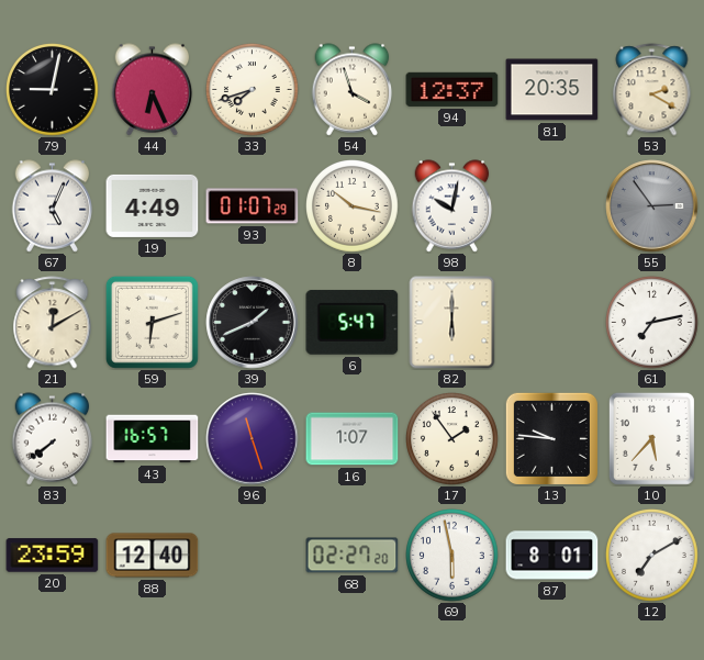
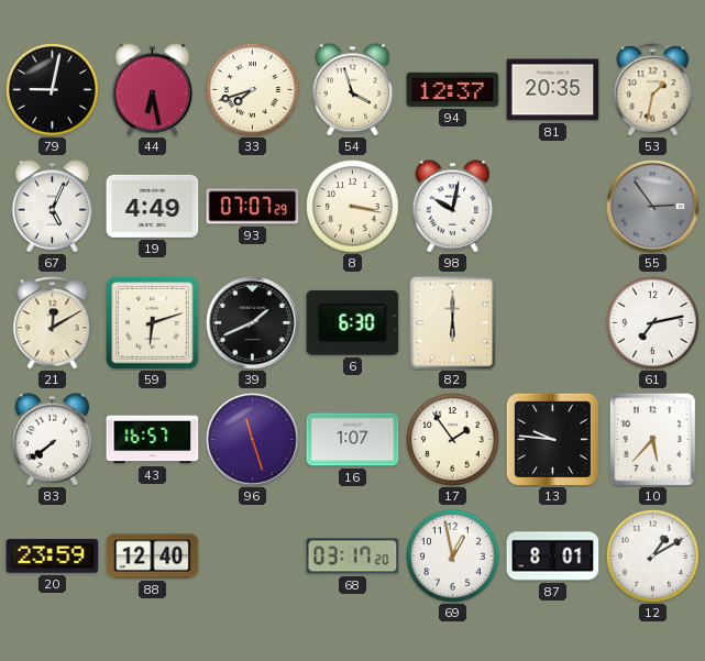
44: 6:26 -> 6:28
53: 2:20 -> 1:32
93: 01:07 -> 07:07
8: 10:17 -> 3:17
6: 5:47 -> 6:30
68: 02:27 -> 03:17
69: 5:58 -> 12:58
12: 7:10 -> 1:10
